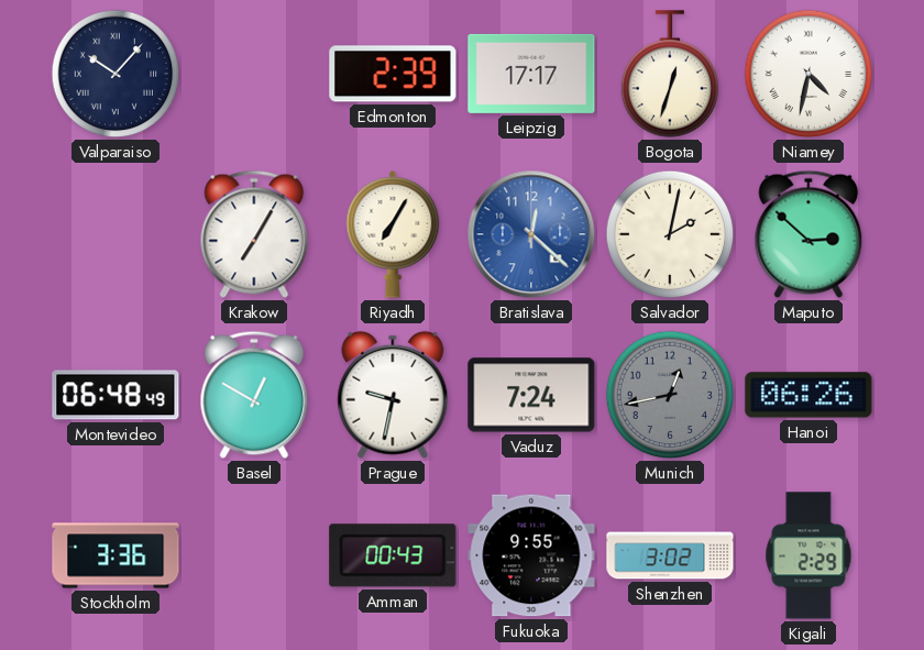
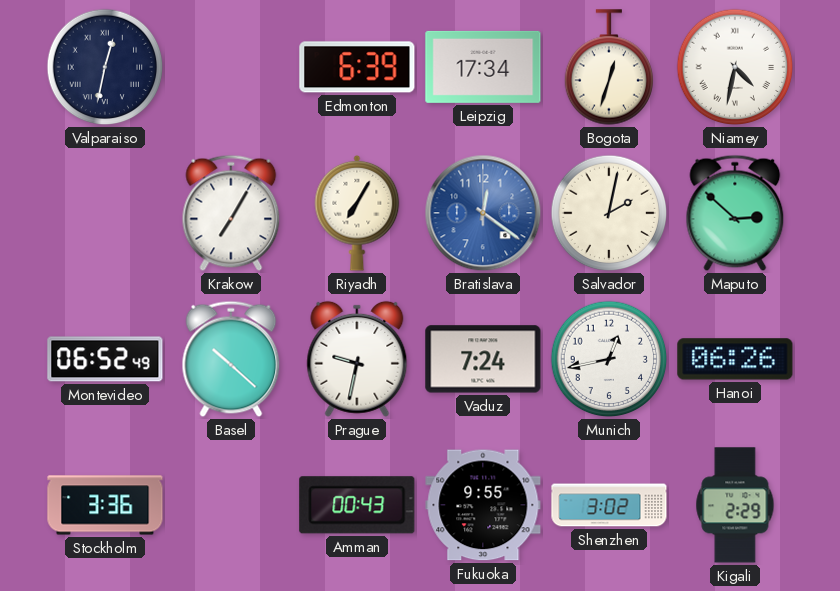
Valparaiso: 10:07 -> 12:32
Edmonton: 2:39 -> 6:39
Leipzig: 17:17 -> 17:34
Bratislava: 12:22 -> 12:21
Montevideo: 06:48 -> 06:52
Basel: 12:50 -> 10:22
Munich dial: grey -> white
